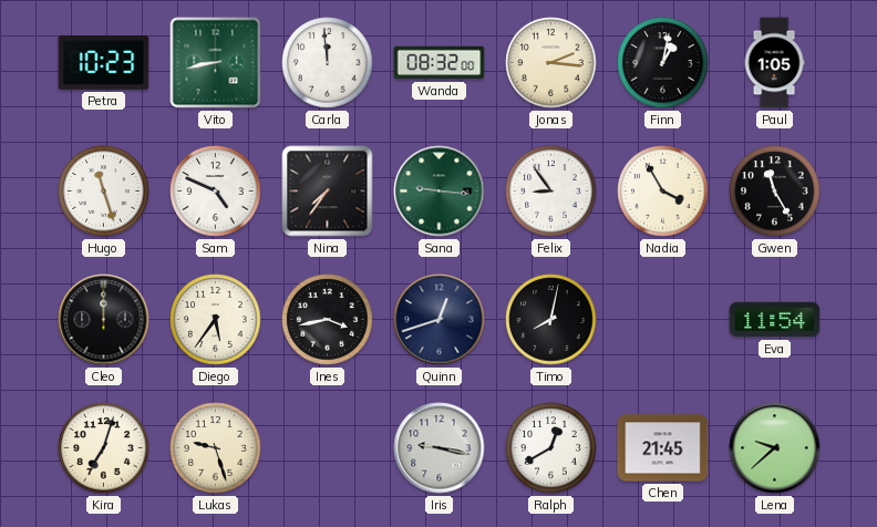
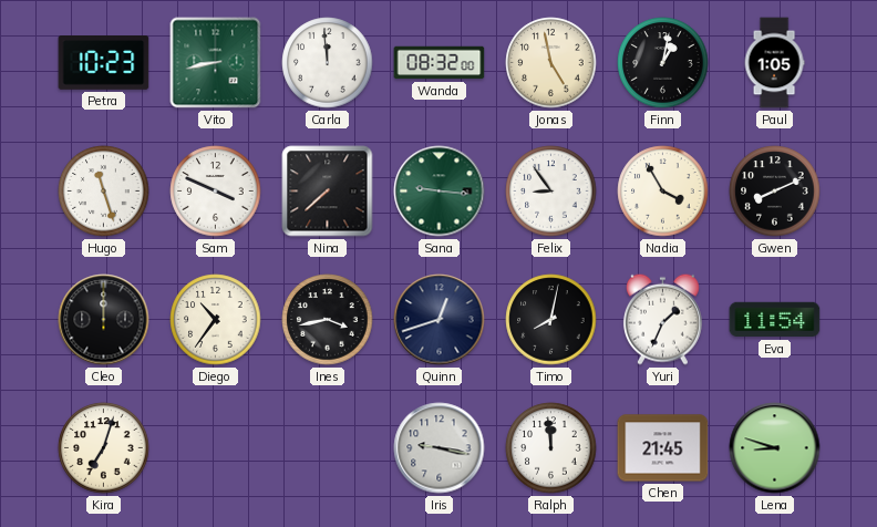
Jonas: 2:16 -> 4:58
Sam: 4:49 -> 3:49
Nina: 7:36 -> 7:38
Gwen: 11:25 -> 8:11
Diego: 5:36 -> 10:36
Yuri: none -> 1:34
Lukas: 9:27 -> none
Ralph: 12:40 -> 11:59
Lena: 9:38 -> 8:48
